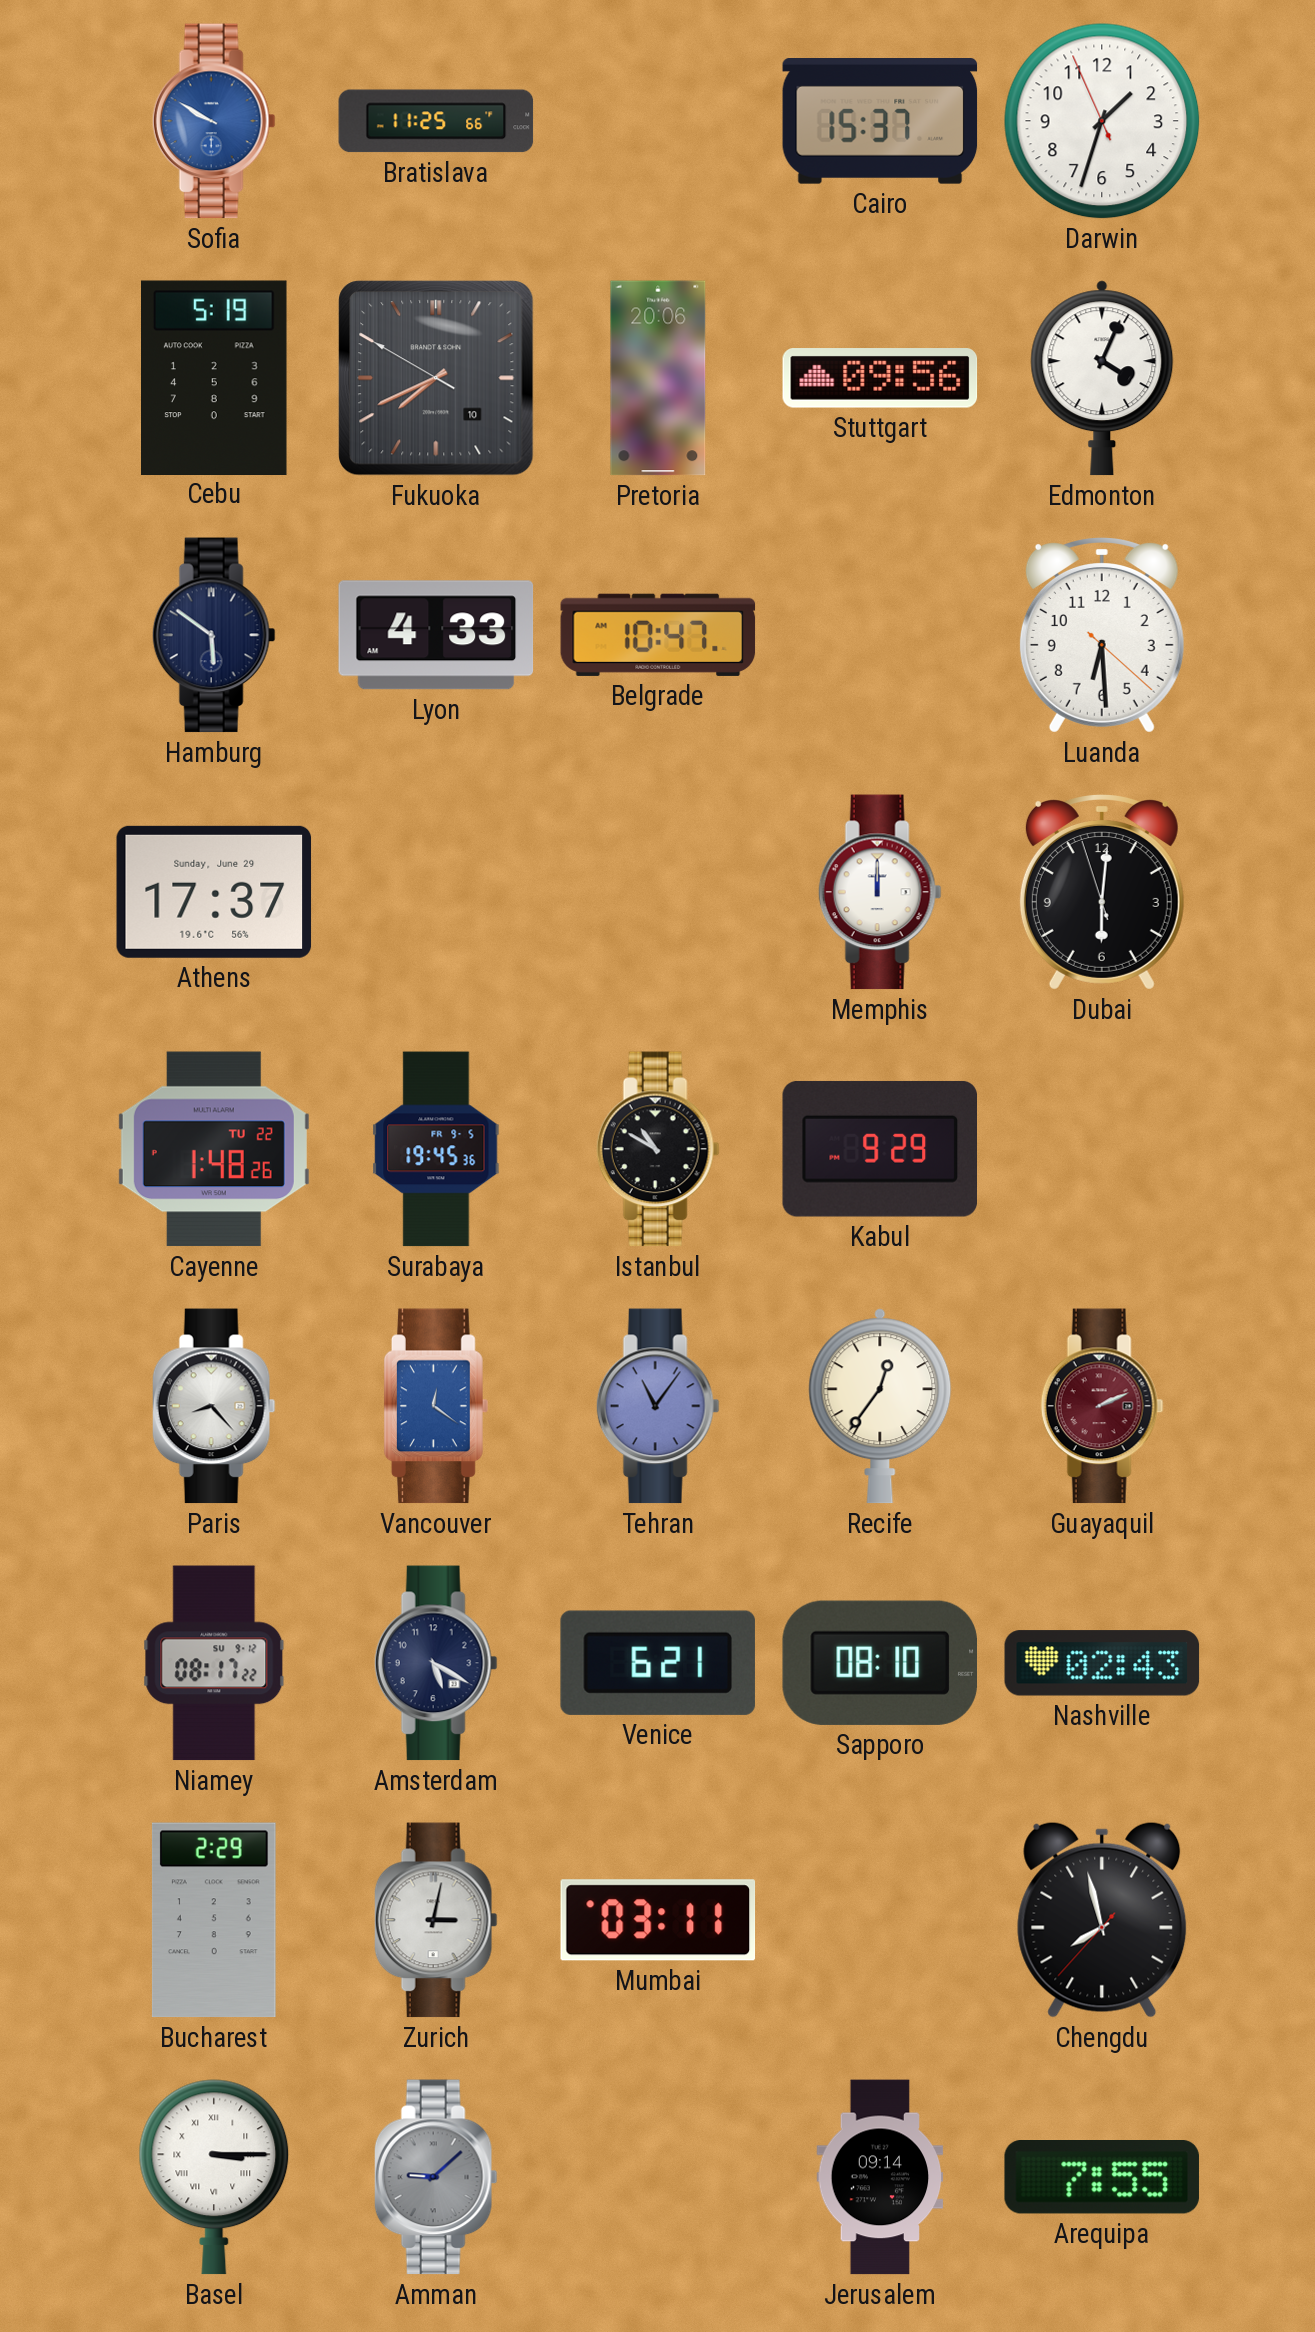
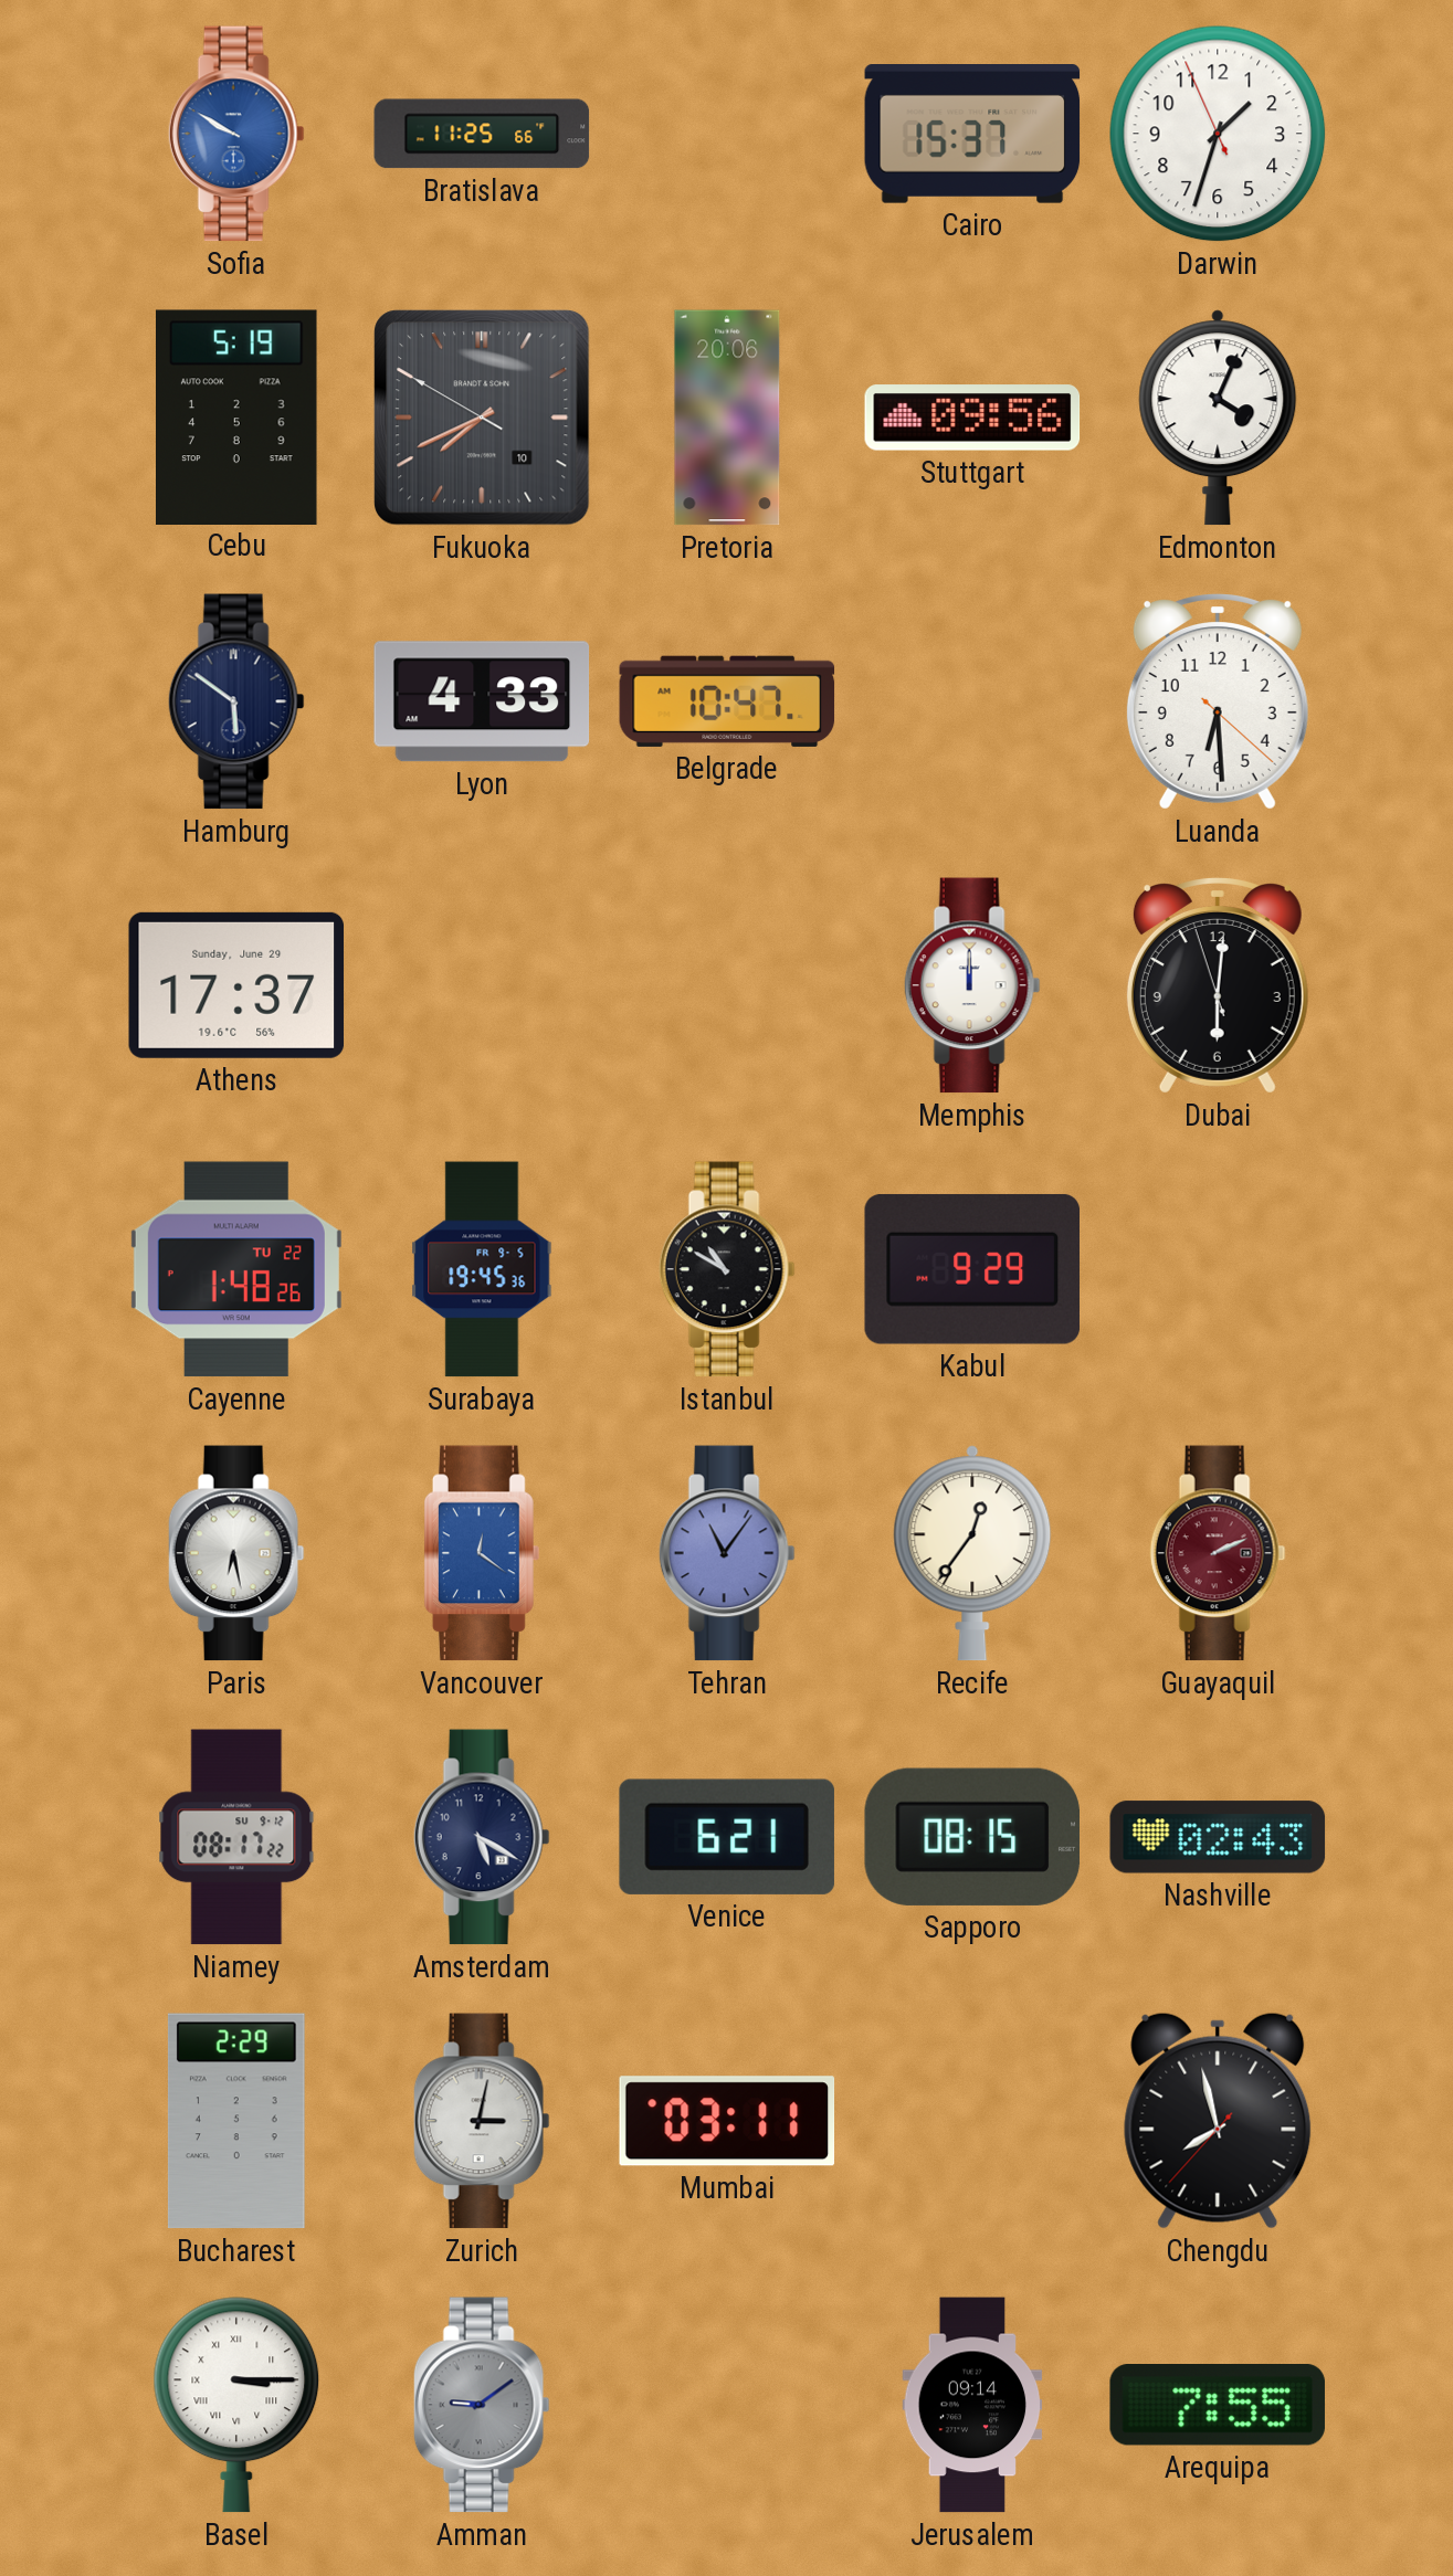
Paris: 8:23 -> 6:28
Sapporo: 08:10 -> 08:15
Amman: 9:08 -> 9:09
